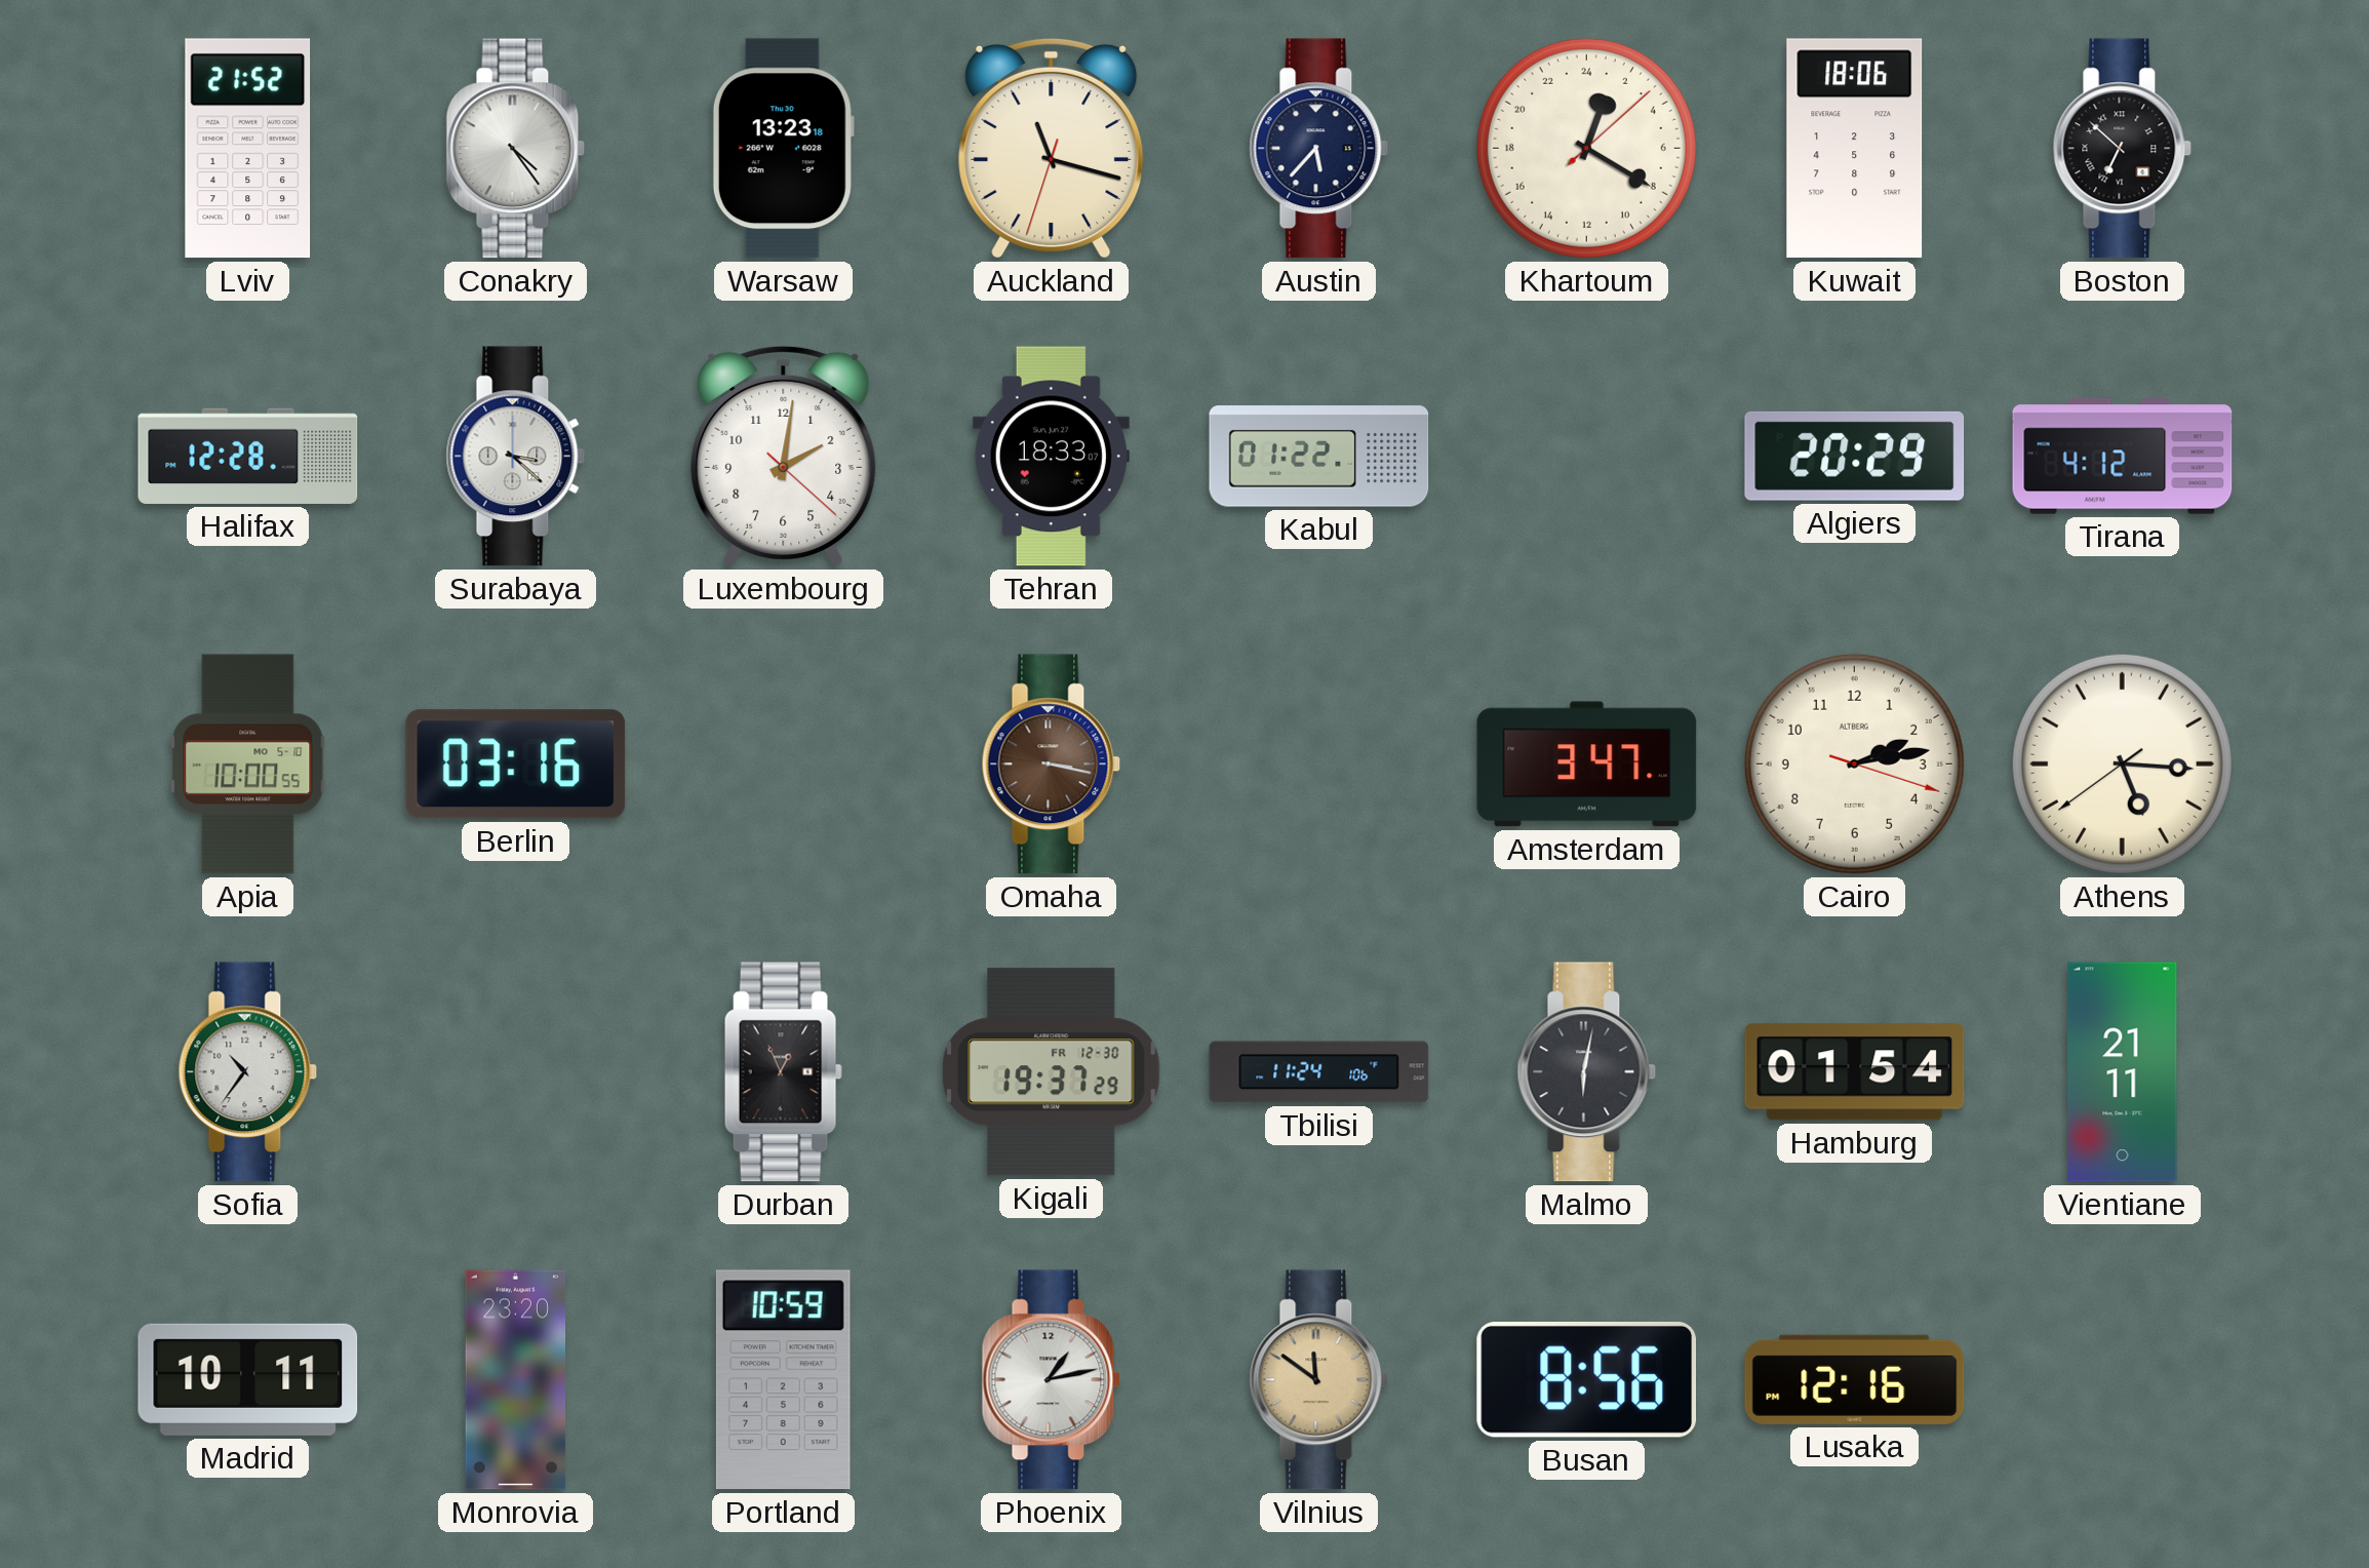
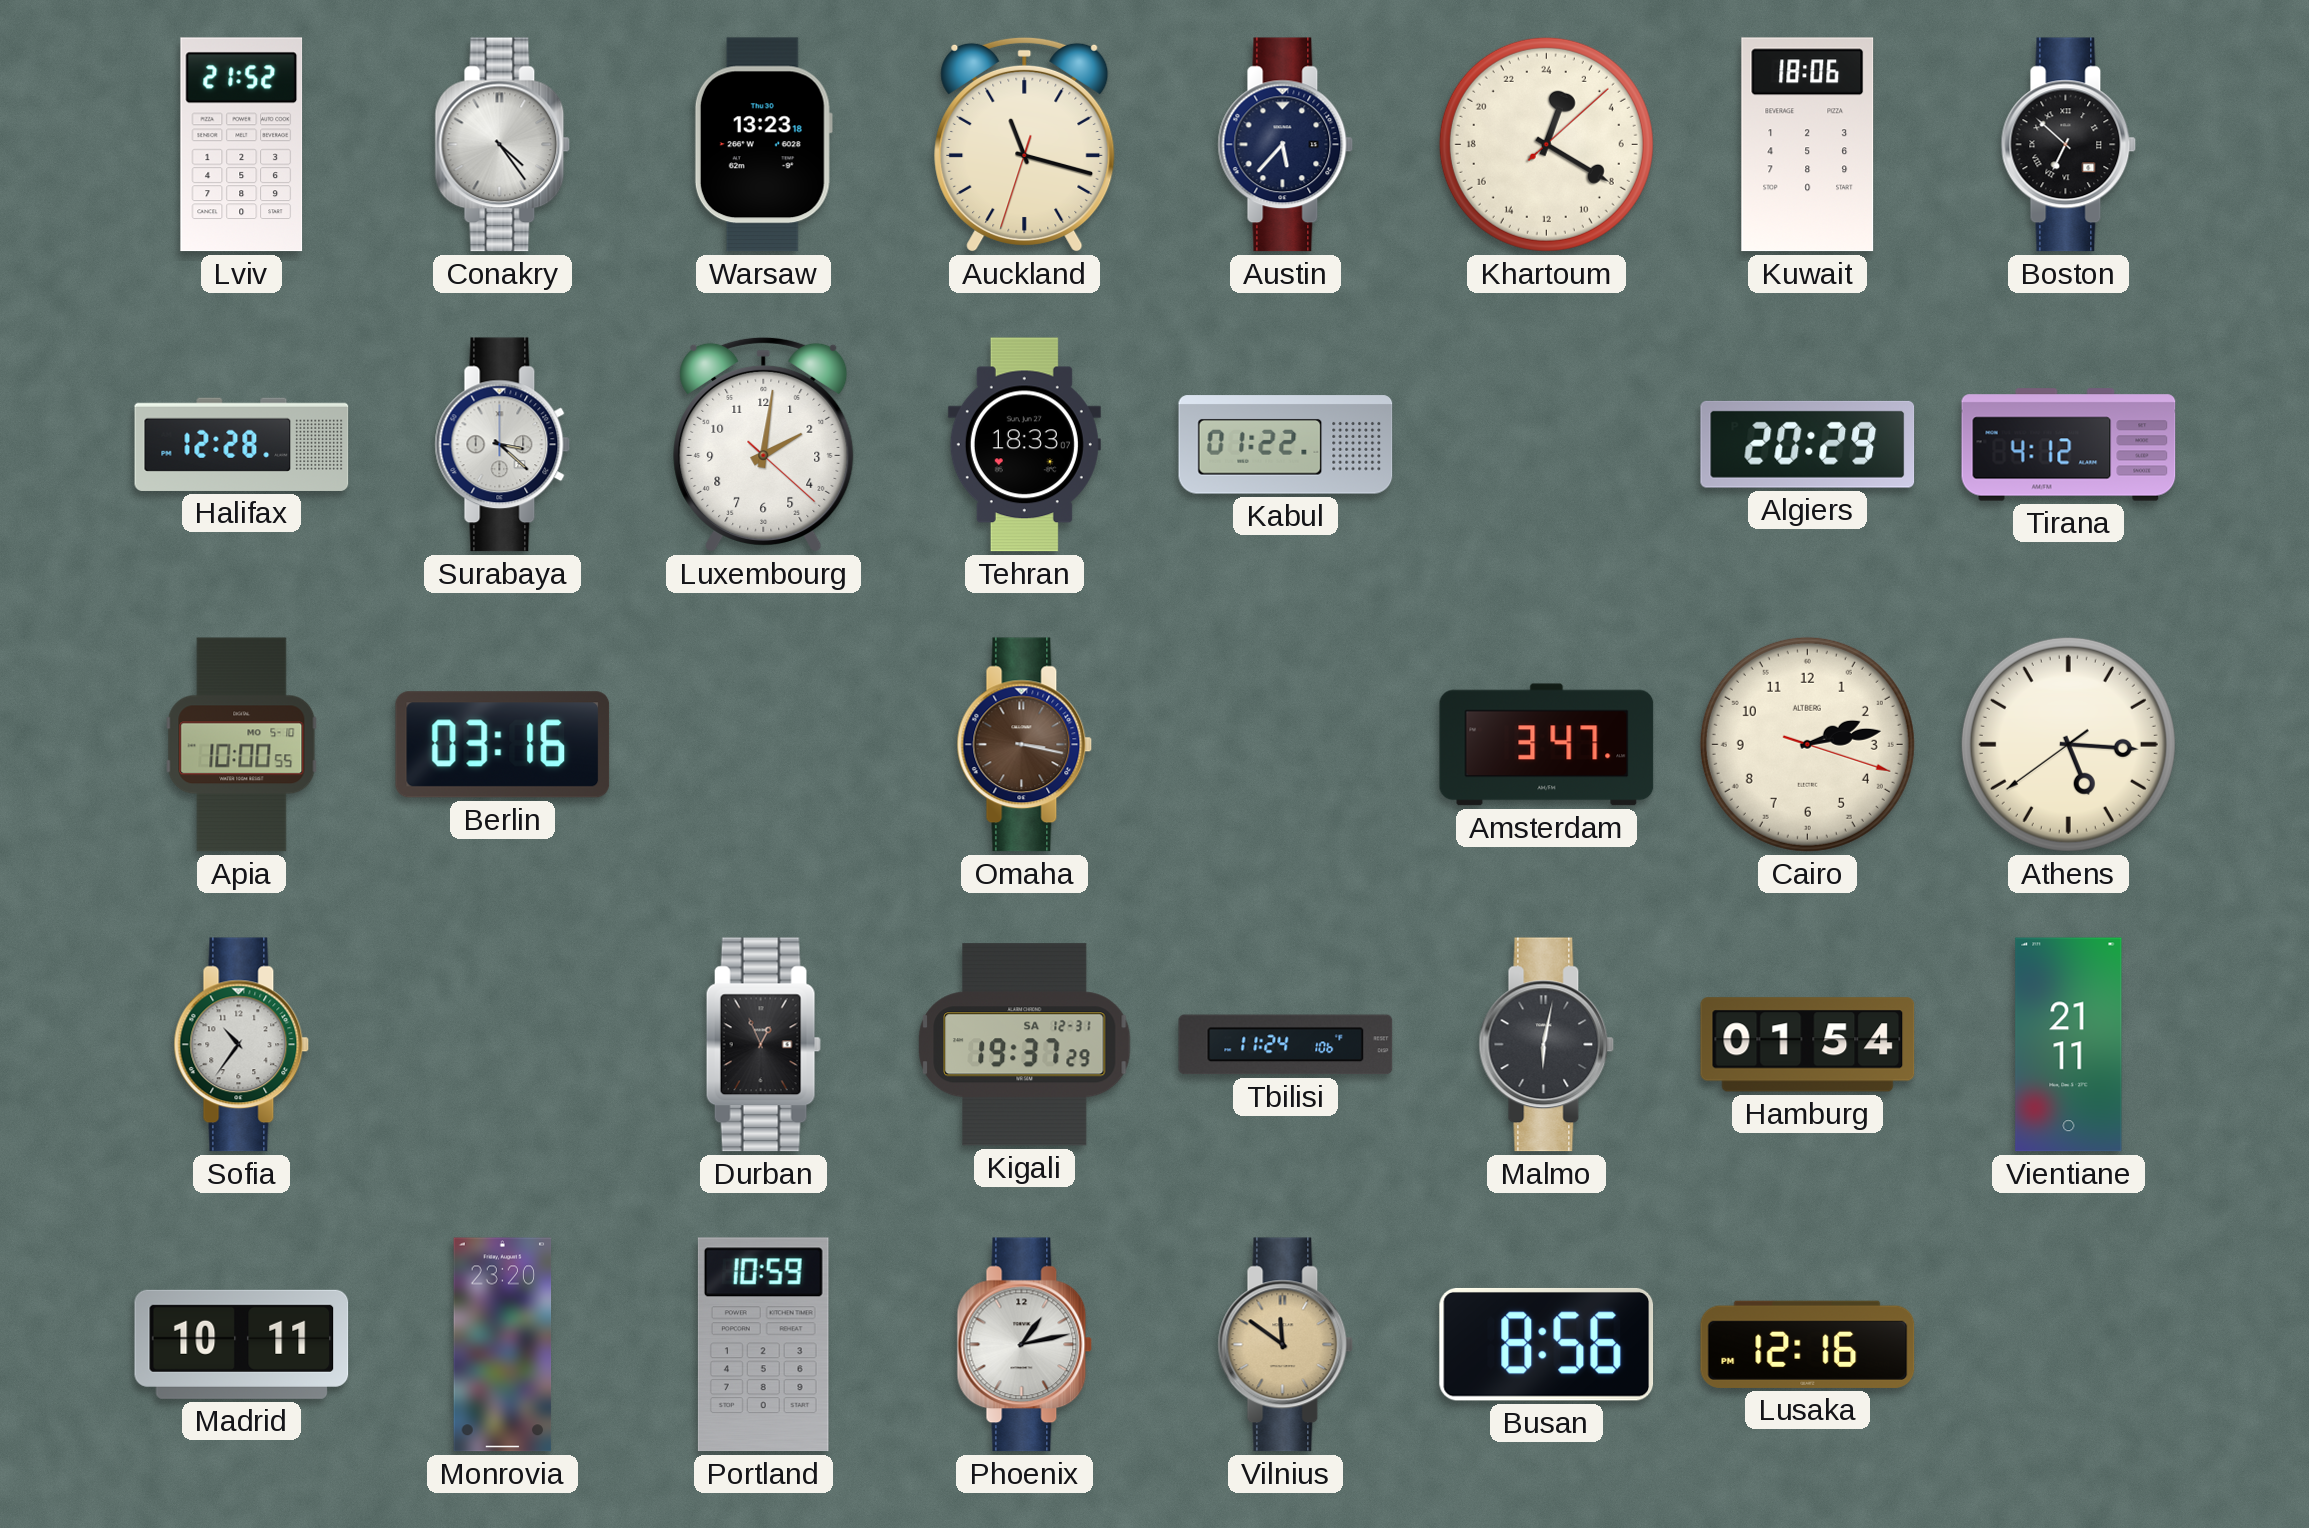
Kigali date: FR 12-30 -> SA 12-31
